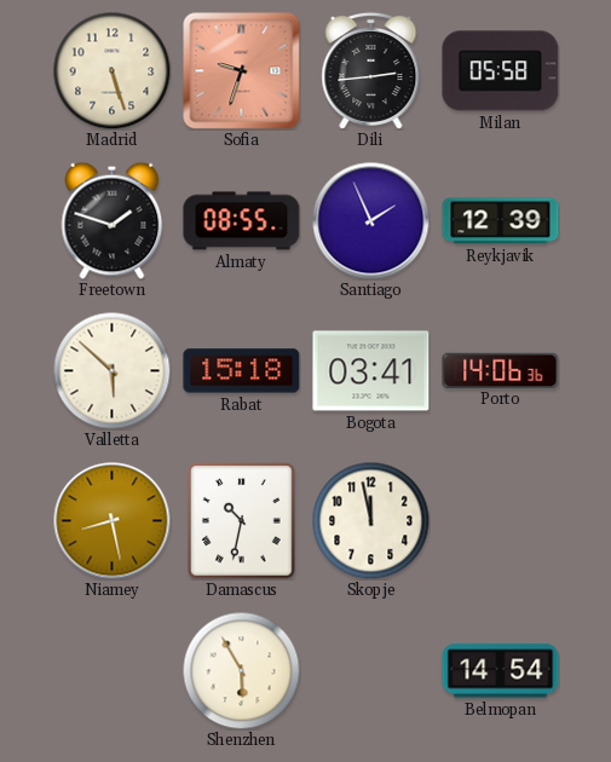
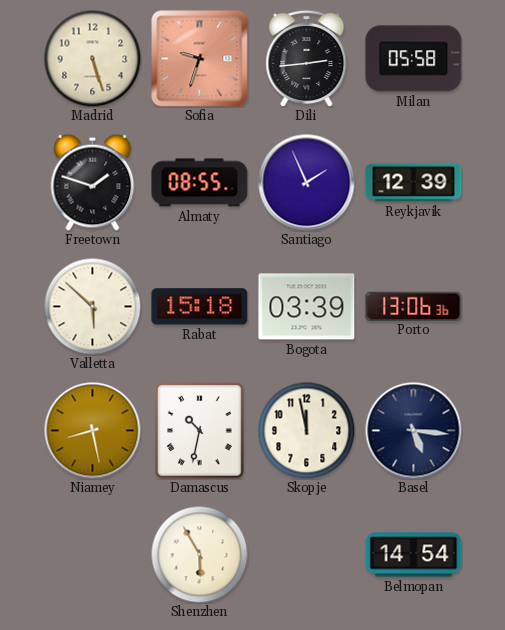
Bogota: 03:41 -> 03:39
Porto: 14:06 -> 13:06
Basel: none -> 5:16
